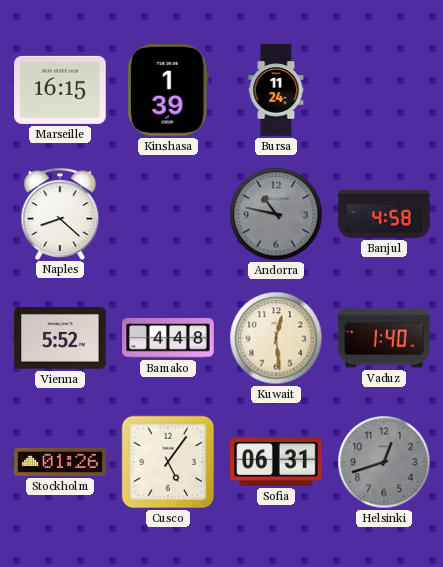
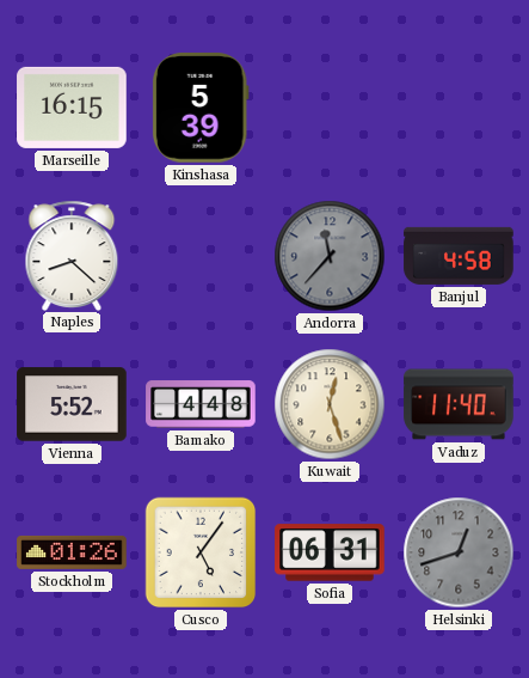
Kinshasa: 1:39 -> 5:39
Bursa: 11:24 -> none
Andorra: 10:47 -> 11:37
Kuwait: 12:29 -> 12:27
Vaduz: 1:40 -> 11:40
